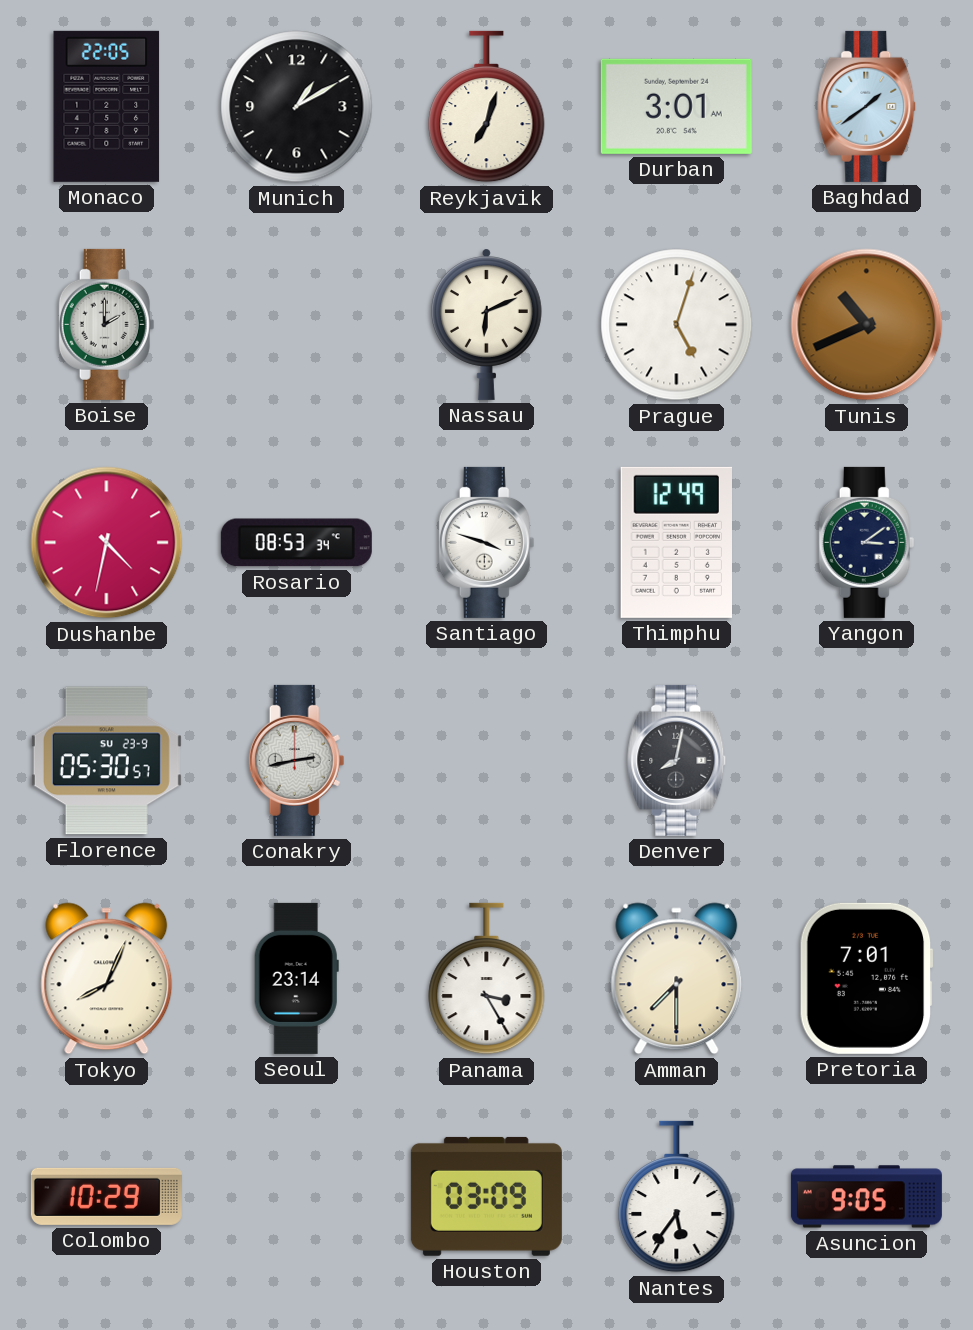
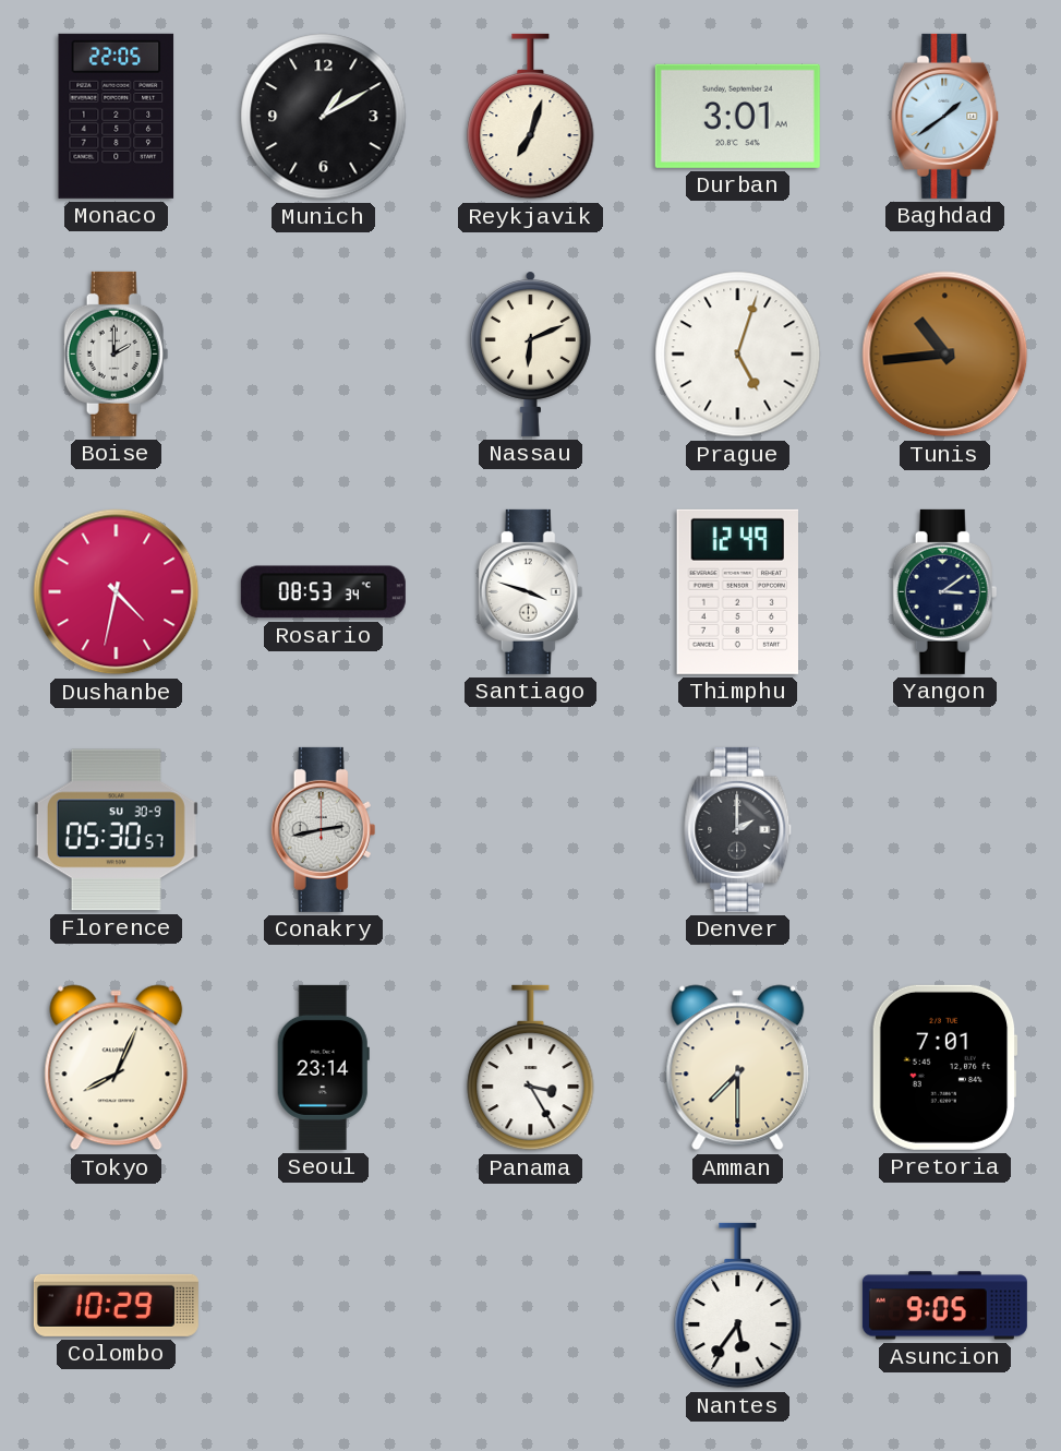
Tunis: 10:41 -> 10:44
Florence date: SU 23-9 -> SU 30-9
Denver: 8:02 -> 2:00
Houston: 03:09 -> none
